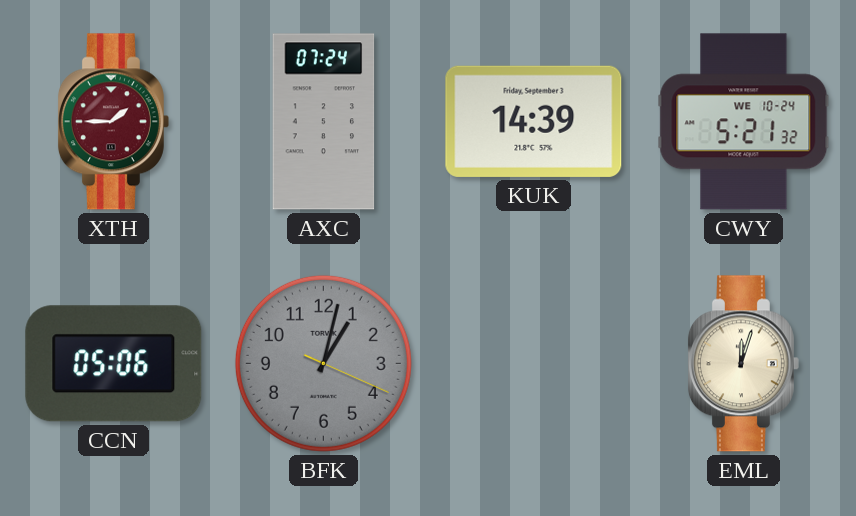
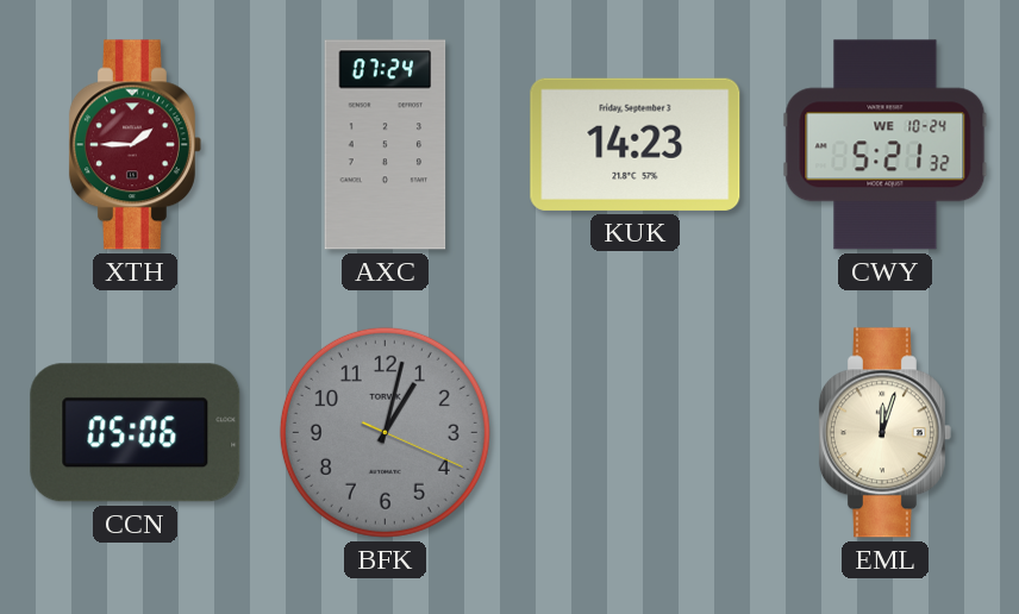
KUK: 14:39 -> 14:23
